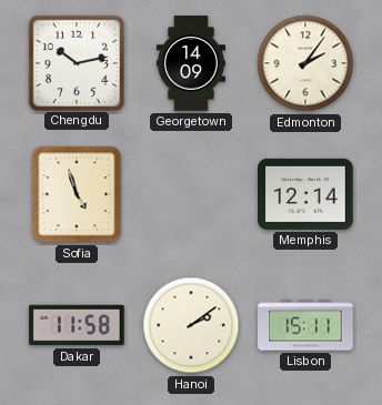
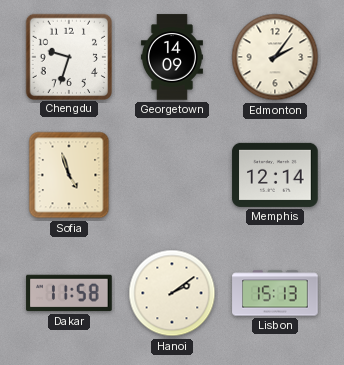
Chengdu: 10:13 -> 9:33
Lisbon: 15:11 -> 15:13
